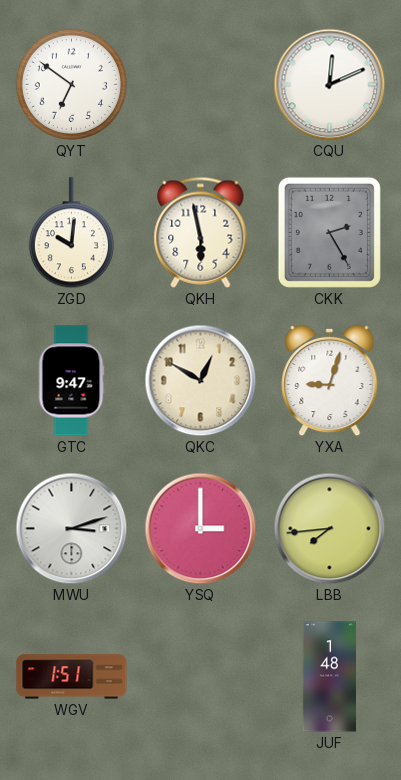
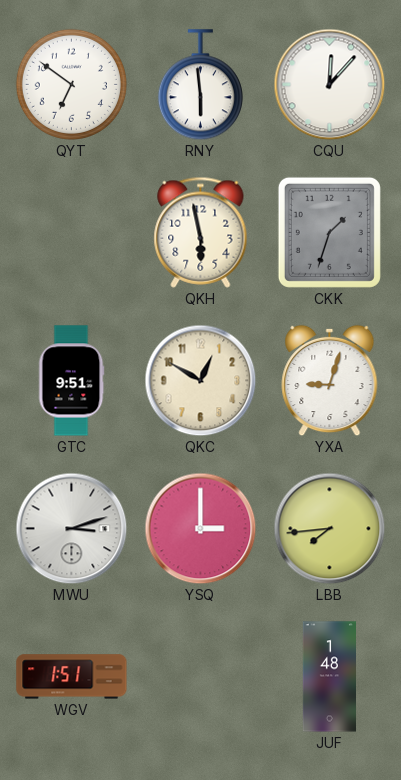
RNY: none -> 5:59
CQU: 12:11 -> 12:07
ZGD: 10:01 -> none
CKK: 2:25 -> 1:33
GTC: 9:47 -> 9:51
